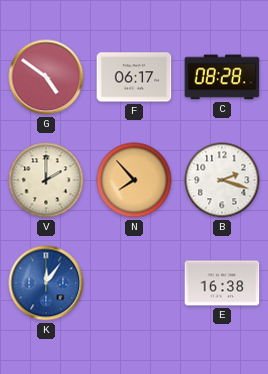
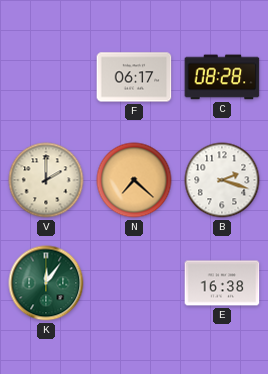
G: 4:51 -> none
N: 7:53 -> 7:22
K dial: blue -> green
